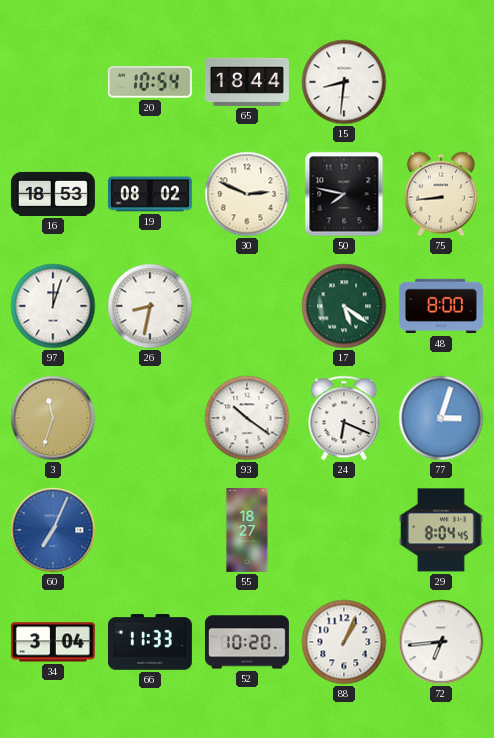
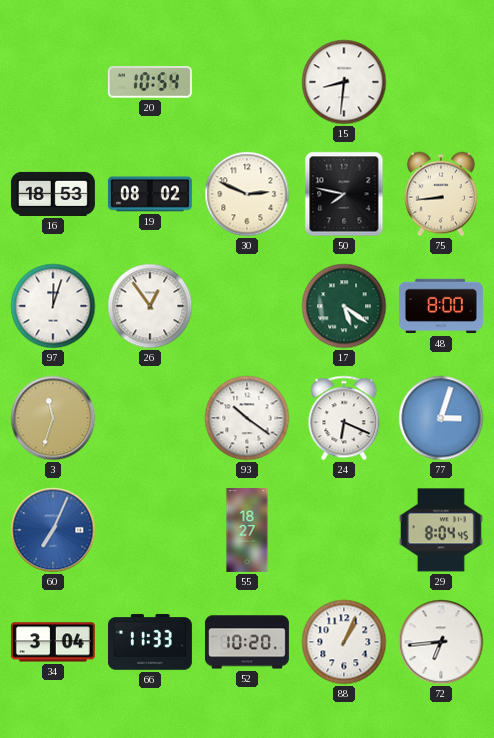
65: 18:44 -> none
26: 8:32 -> 12:54
